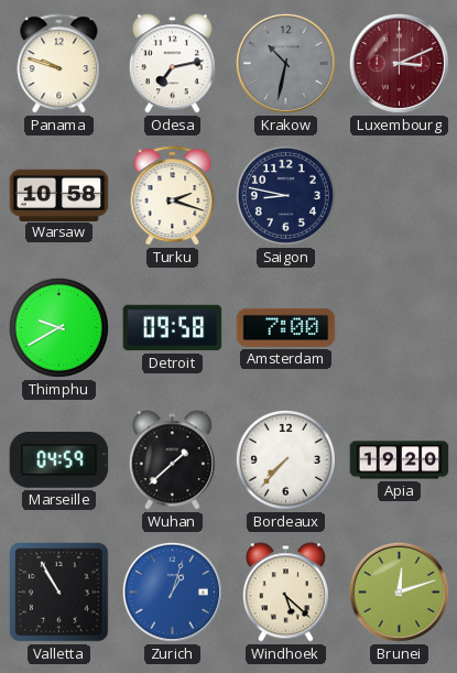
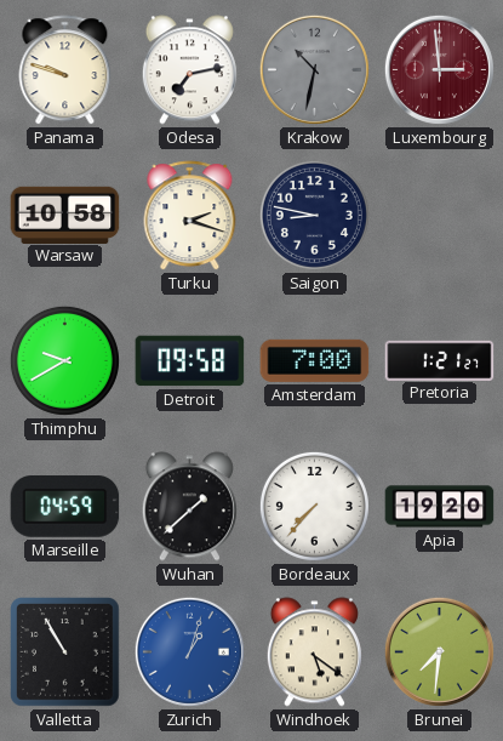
Luxembourg: 3:11 -> 2:59
Pretoria: none -> 1:21
Windhoek: 5:22 -> 5:21
Brunei: 12:12 -> 7:31
